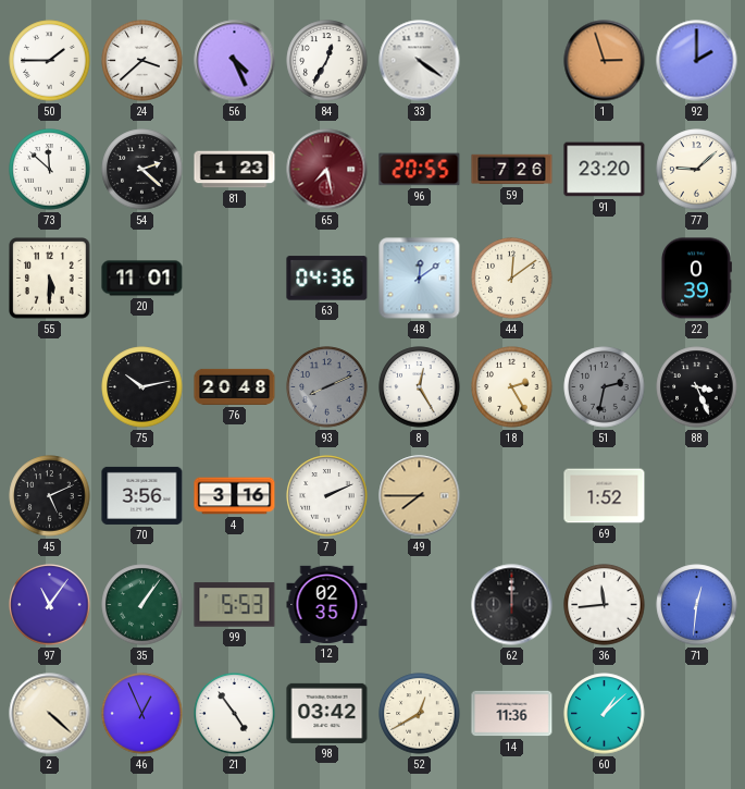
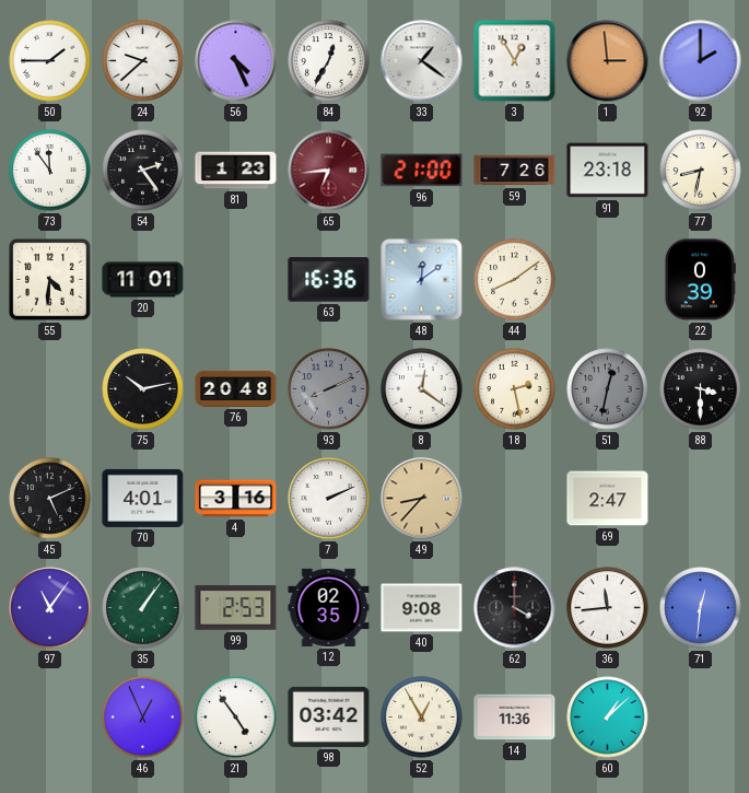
24: 3:38 -> 9:38
33: 4:21 -> 1:21
3: none -> 12:55
1: 2:57 -> 2:59
73: 11:52 -> 11:54
54: 2:22 -> 2:24
65: 7:28 -> 6:44
96: 20:55 -> 21:00
91: 23:20 -> 23:18
77: 9:08 -> 8:32
55: 5:30 -> 4:31
63: 04:36 -> 16:36
44: 12:09 -> 8:09
8: 12:25 -> 12:21
18: 2:25 -> 2:28
51: 2:32 -> 12:32
88: 3:26 -> 3:30
70: 3:56 -> 4:01
49: 7:45 -> 8:37
69: 1:52 -> 2:47
99: 5:53 -> 2:53
40: none -> 9:08
62: 12:00 -> 4:00
2: 4:22 -> none
52: 12:40 -> 12:55
